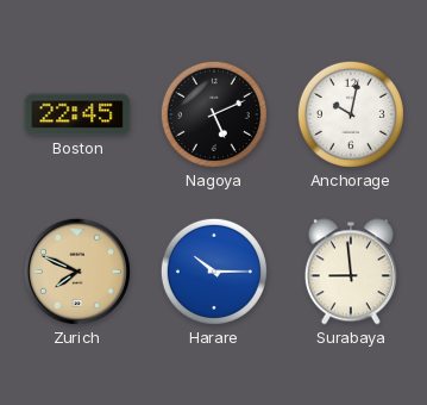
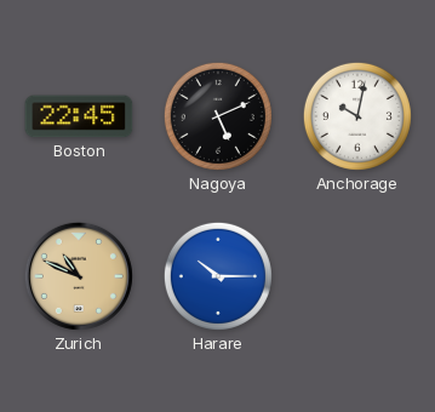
Zurich: 7:49 -> 10:49
Surabaya: 8:59 -> none
